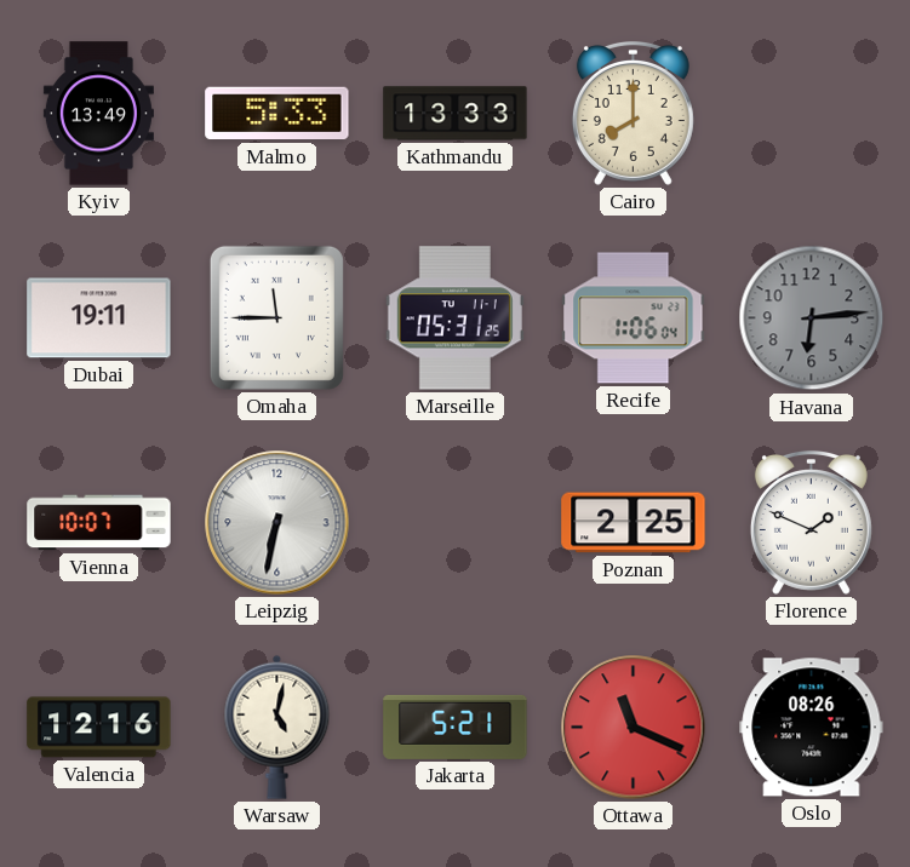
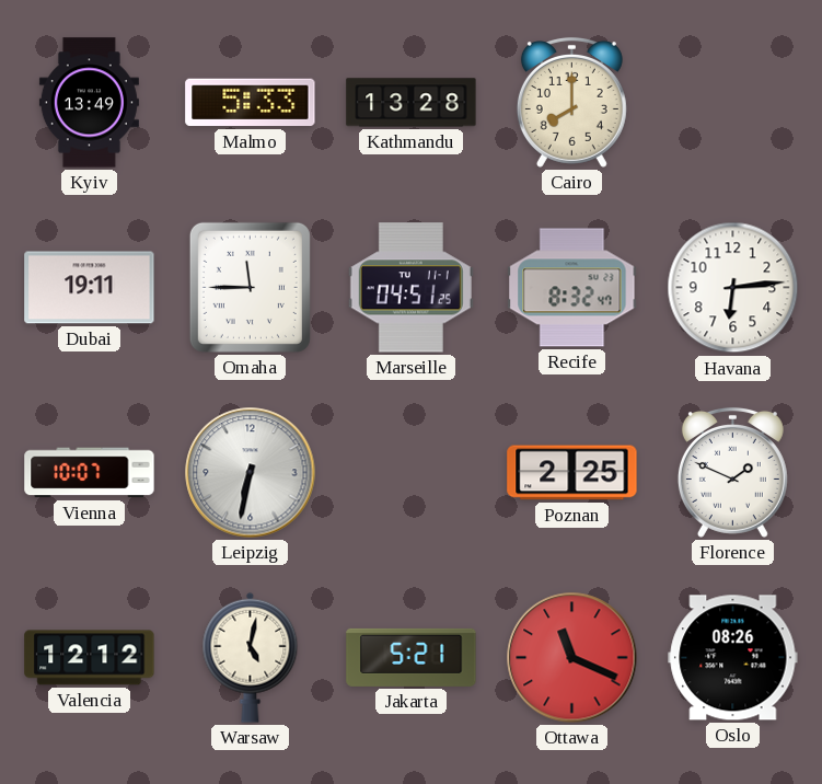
Kathmandu: 13:33 -> 13:28
Marseille: 05:31 -> 04:51
Recife: 1:06 -> 8:32
Havana dial: grey -> white
Valencia: 12:16 -> 12:12
